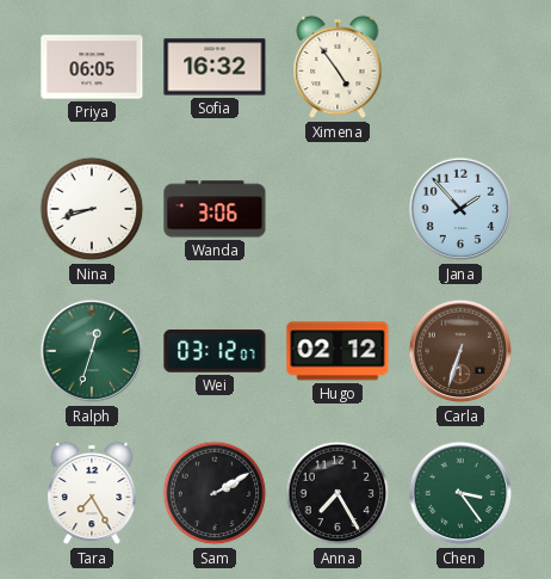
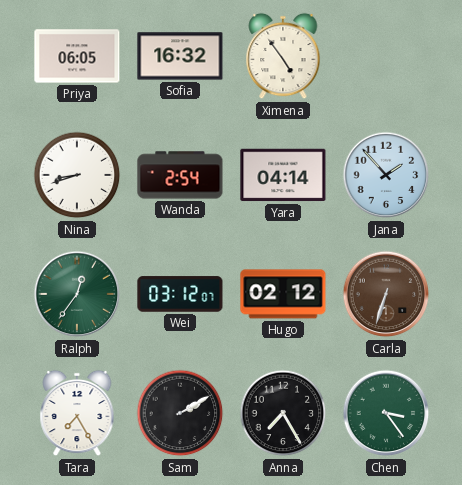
Wanda: 3:06 -> 2:54
Yara: none -> 04:14
Ralph: 12:33 -> 12:36
